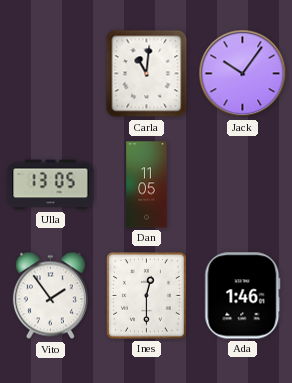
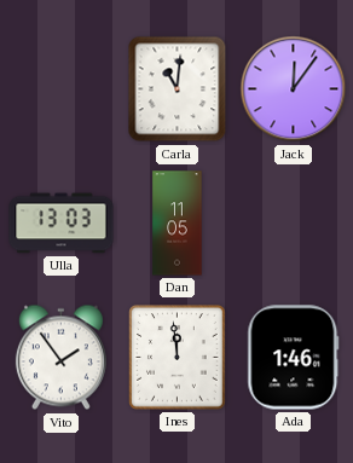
Jack: 10:06 -> 12:06
Ulla: 13:05 -> 13:03
Ines: 12:30 -> 11:59
